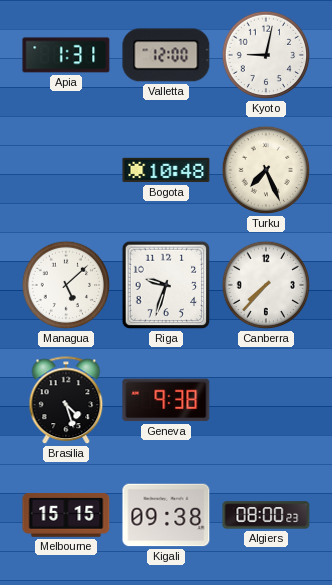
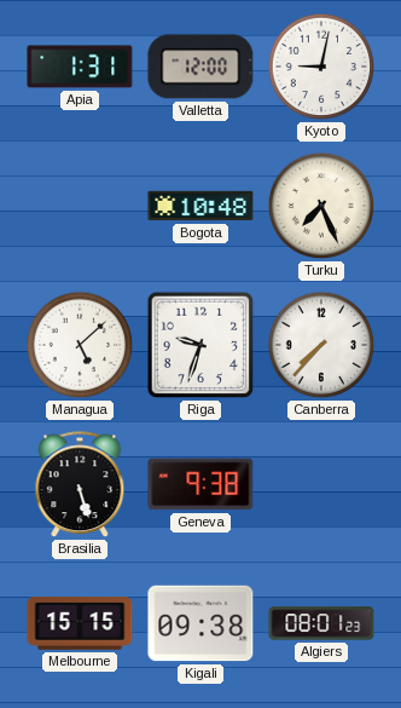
Brasilia: 4:27 -> 5:27
Algiers: 08:00 -> 08:01
